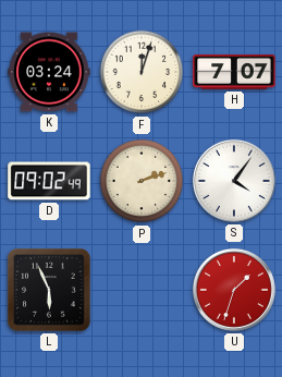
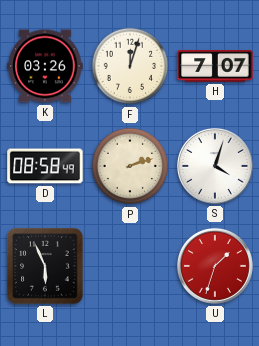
K: 03:24 -> 03:26
D: 09:02 -> 08:58
S: 4:06 -> 4:03
